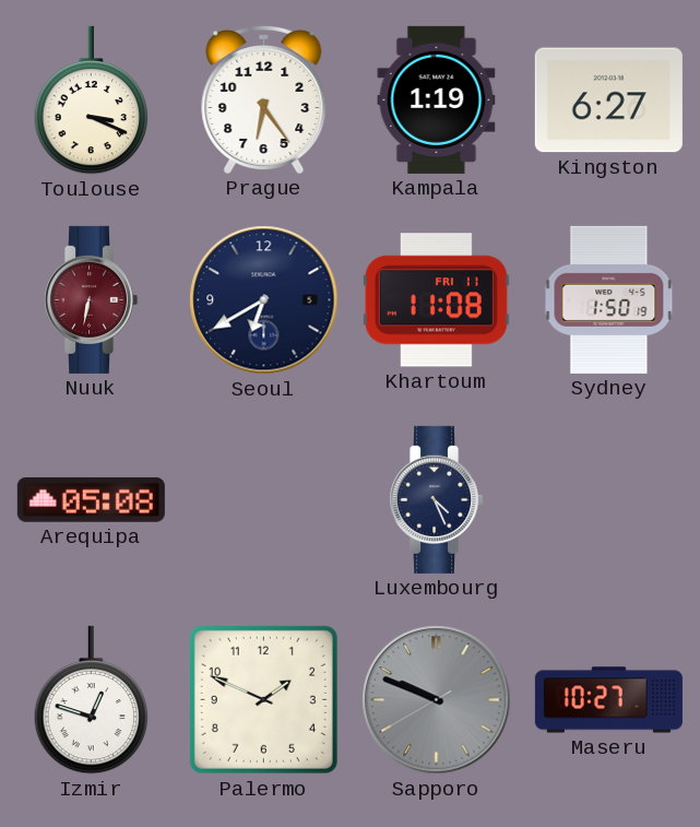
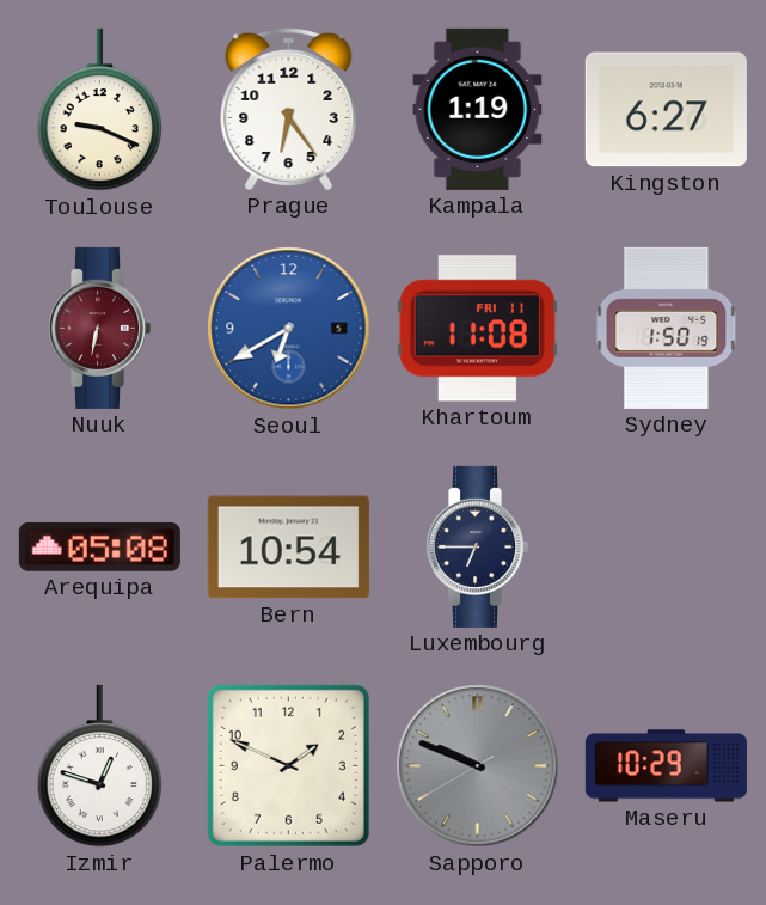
Toulouse: 3:19 -> 9:19
Seoul dial: navy -> blue
Bern: none -> 10:54
Luxembourg: 4:26 -> 6:45
Maseru: 10:27 -> 10:29
